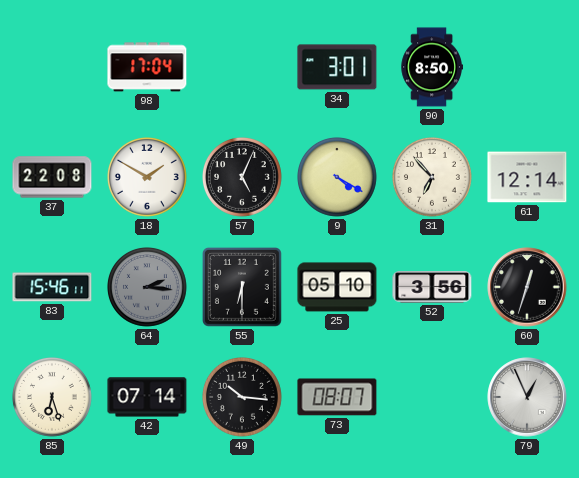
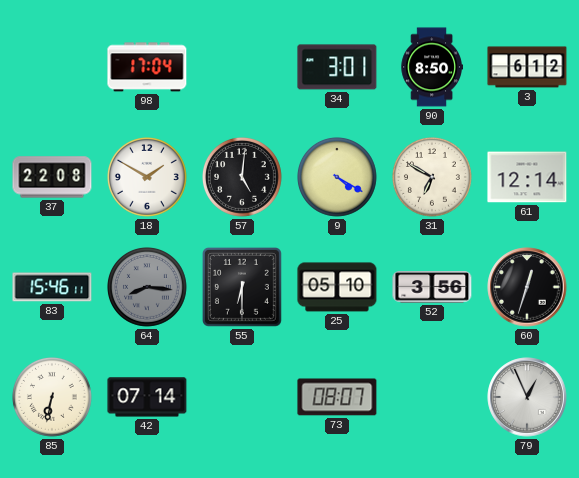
3: none -> 6:12
57: 5:04 -> 5:01
31: 6:53 -> 6:50
64: 2:16 -> 8:16
85: 6:27 -> 6:32
49: 10:16 -> none
